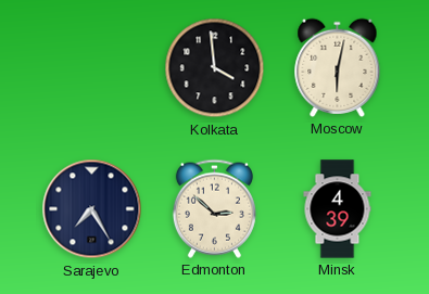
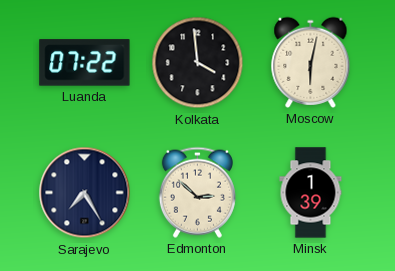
Luanda: none -> 07:22
Minsk: 4:39 -> 1:39
